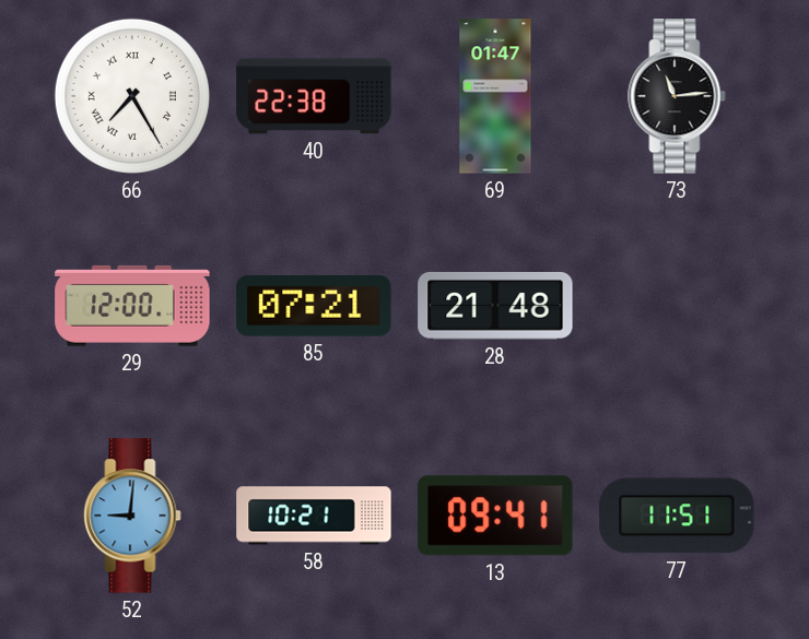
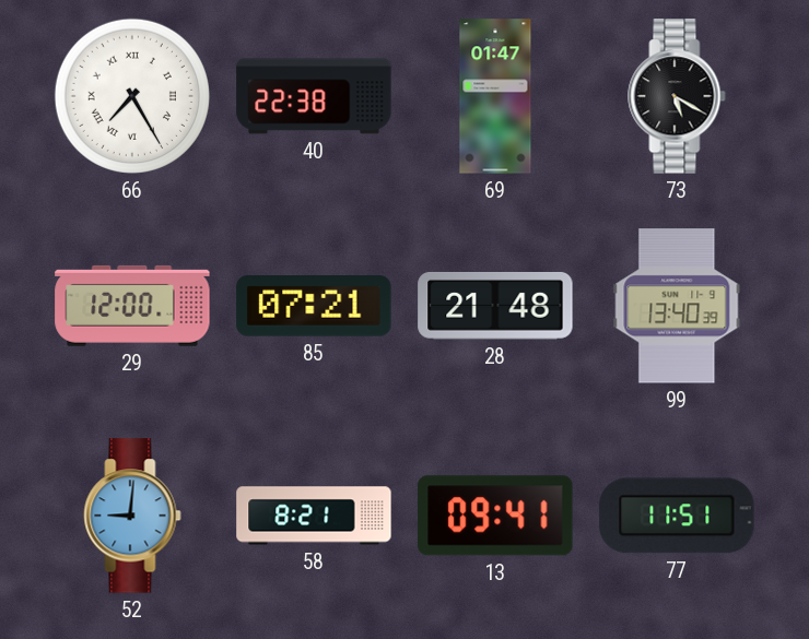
73: 11:14 -> 5:20
99: none -> 13:40
58: 10:21 -> 8:21
